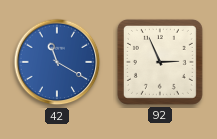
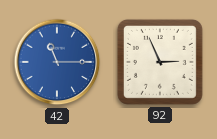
42: 11:20 -> 11:15
